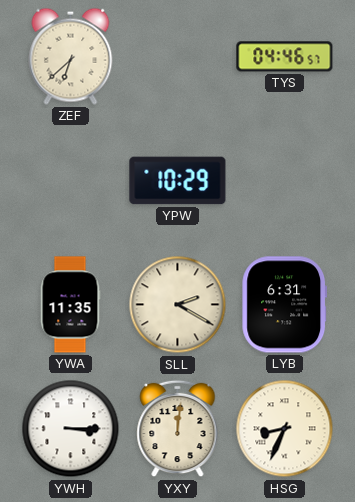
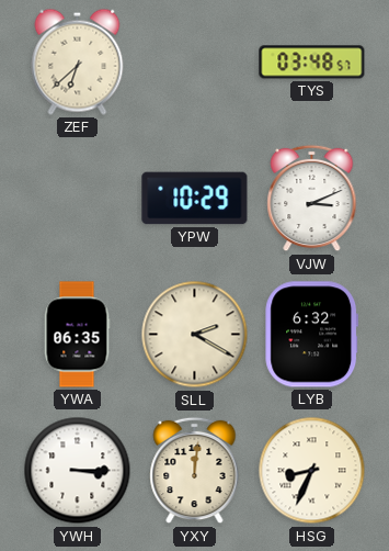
TYS: 04:46 -> 03:48
VJW: none -> 3:11
YWA: 11:35 -> 06:35
LYB: 6:31 -> 6:32
